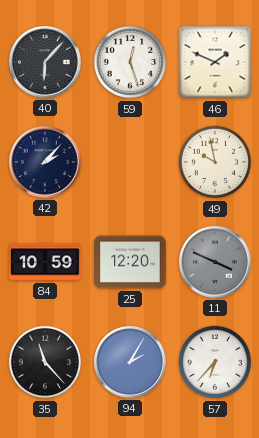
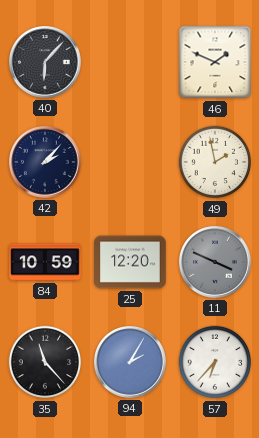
59: 12:27 -> none
49: 9:58 -> 1:58
